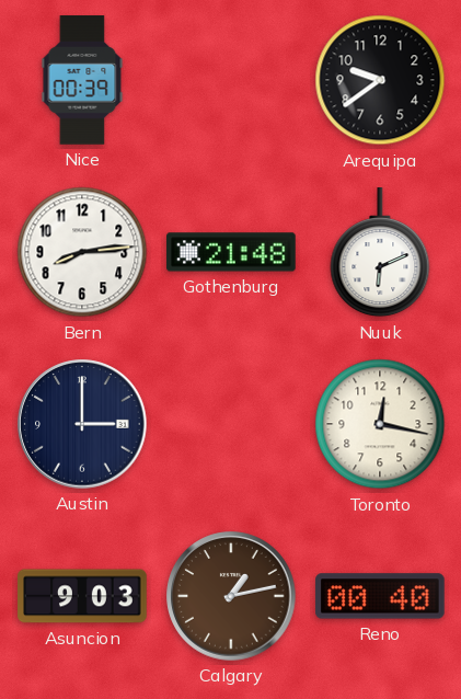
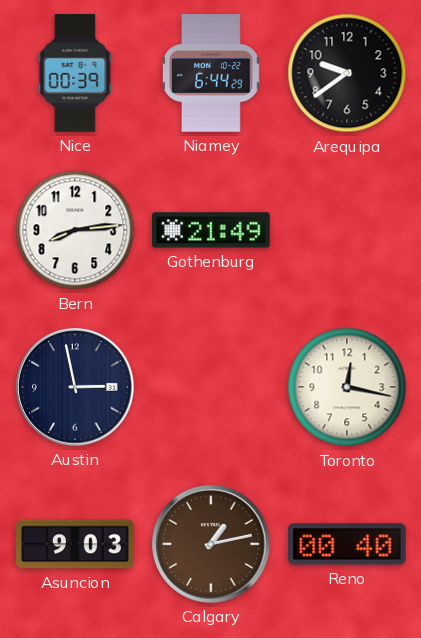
Niamey: none -> 6:44
Gothenburg: 21:48 -> 21:49
Nuuk: 6:11 -> none
Austin: 3:00 -> 2:58
